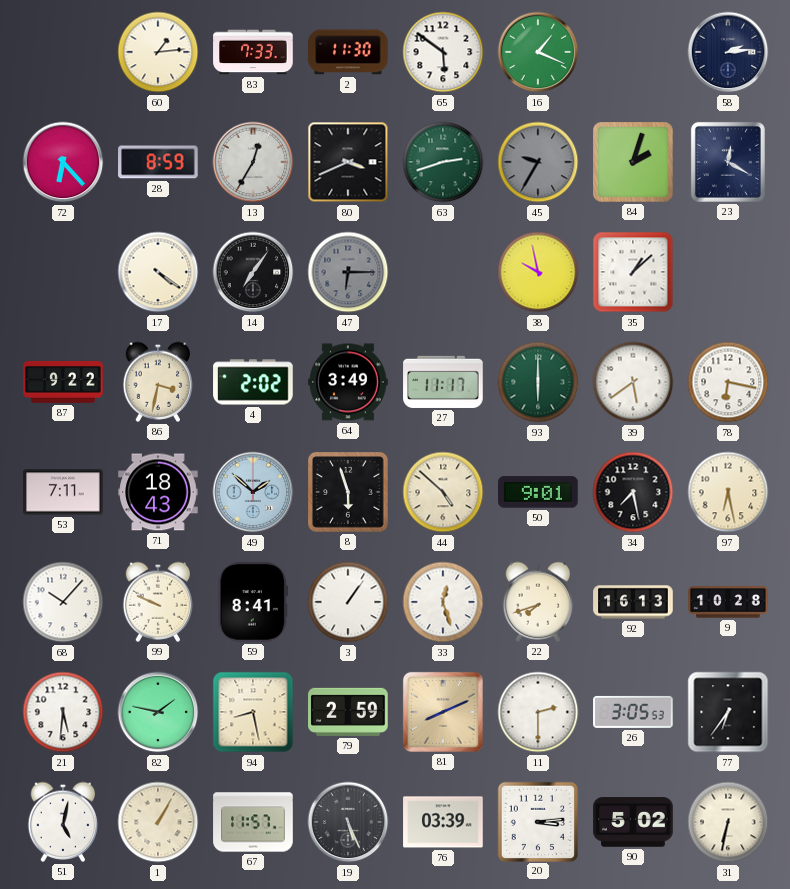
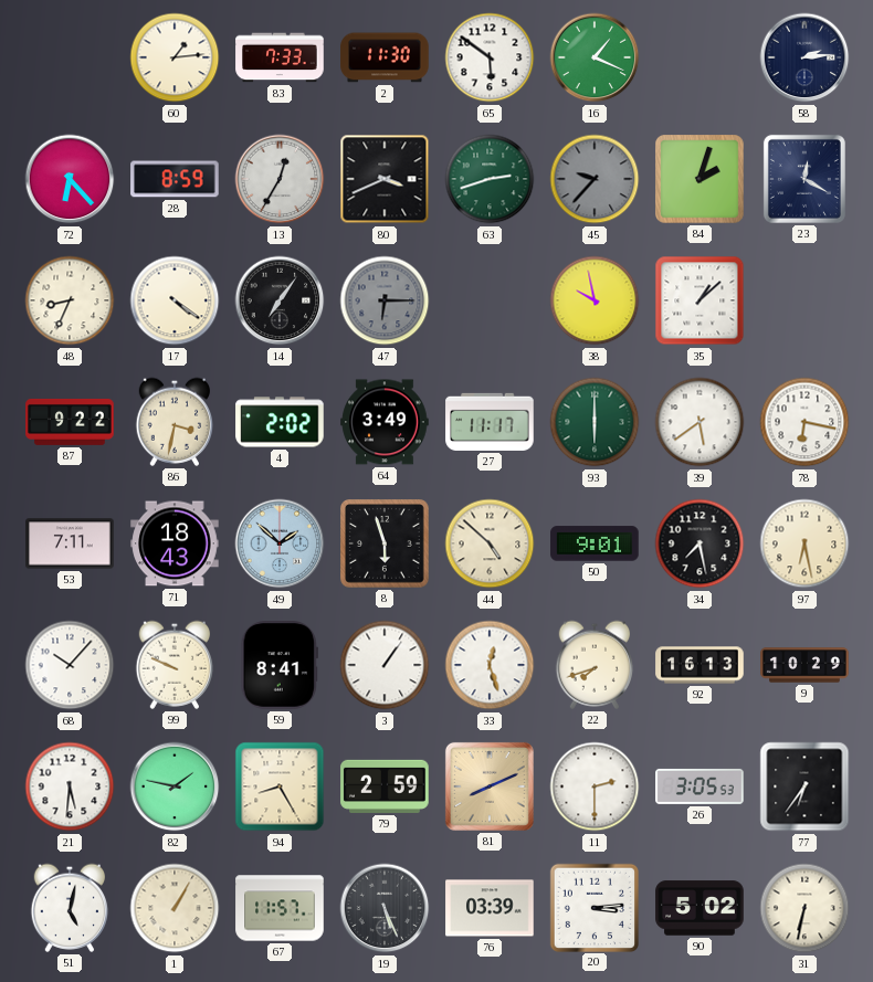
45: 9:35 -> 9:37
48: none -> 8:34
9: 10:28 -> 10:29
94: 8:28 -> 8:25
